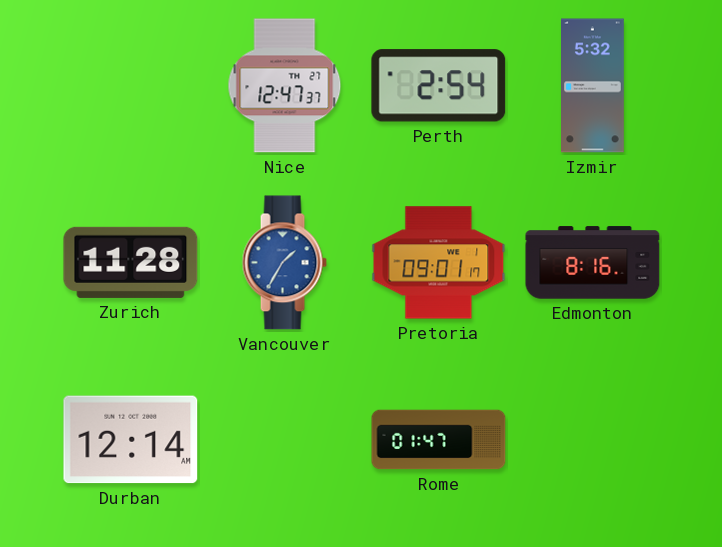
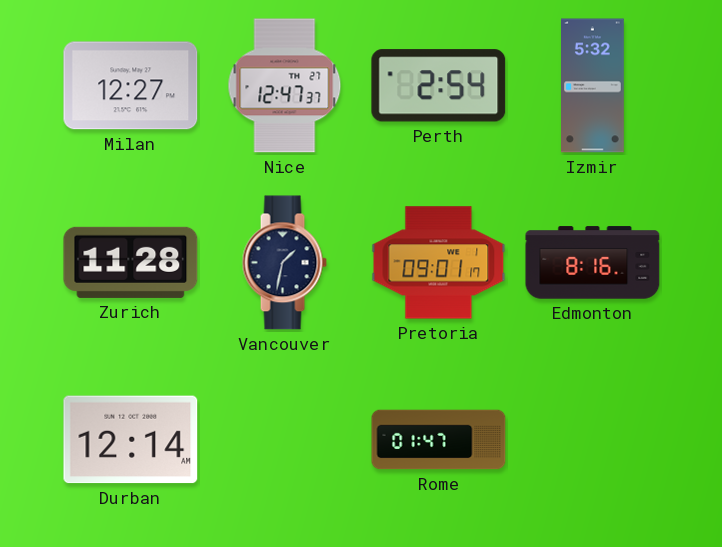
Milan: none -> 12:27
Vancouver: 1:35 -> 1:32
Vancouver dial: blue -> navy
